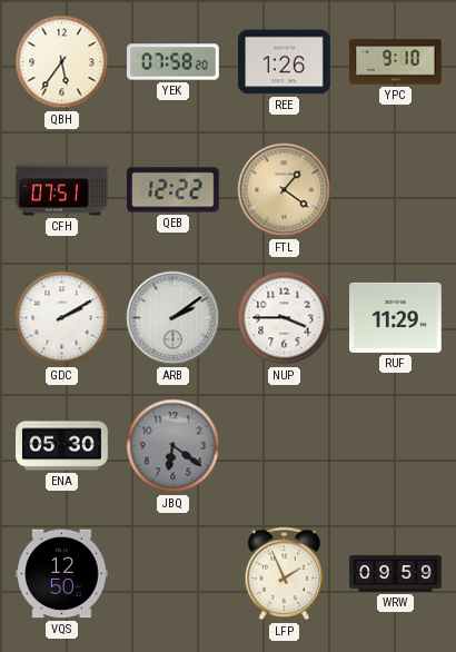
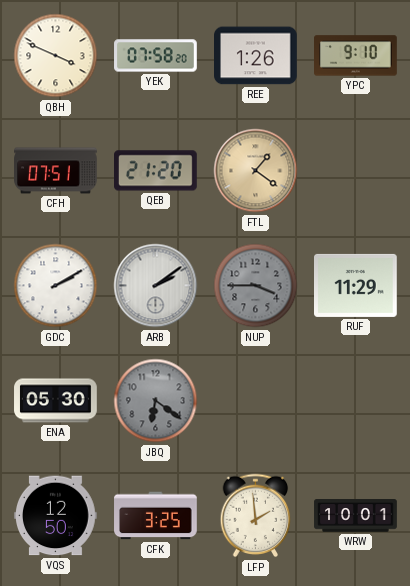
QBH: 5:36 -> 3:49
QEB: 12:22 -> 21:20
NUP dial: white -> grey
CFK: none -> 3:25
LFP: 1:56 -> 1:59
WRW: 09:59 -> 10:01
